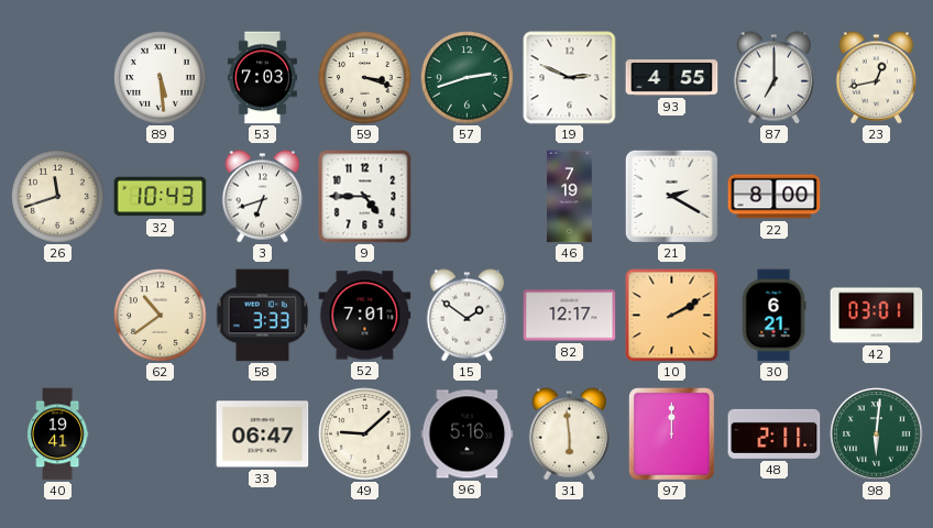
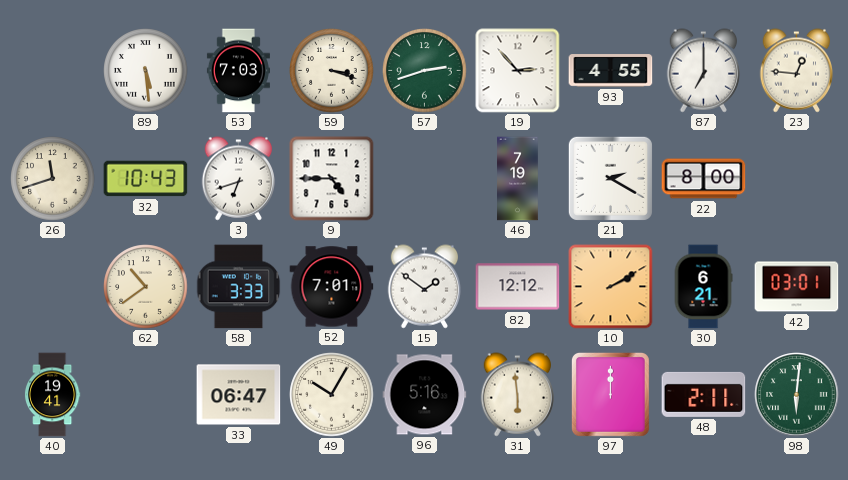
19: 2:49 -> 2:53
23: 12:43 -> 12:46
82: 12:17 -> 12:12
49: 9:08 -> 10:05
